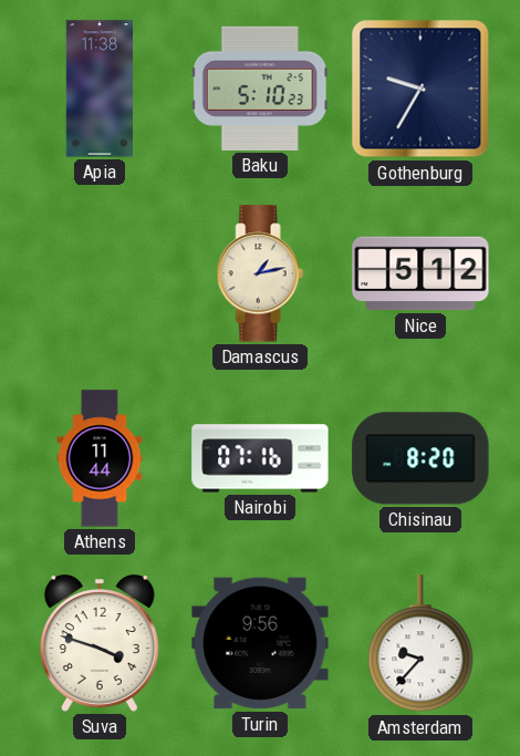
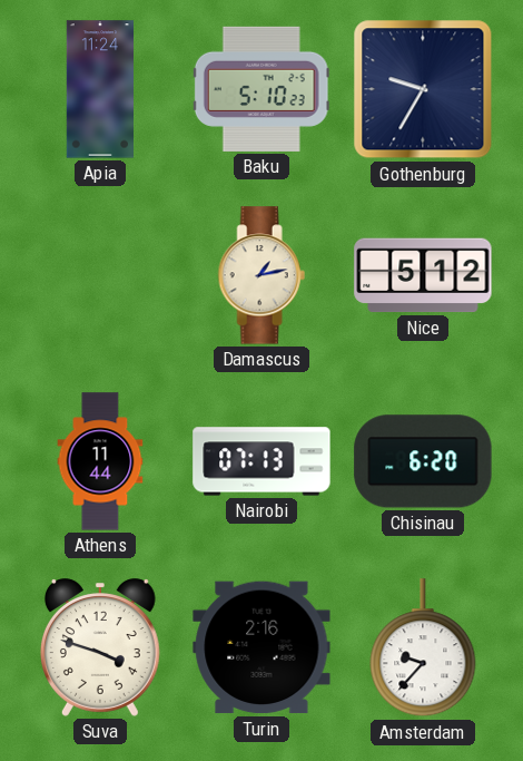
Apia: 11:38 -> 11:24
Nairobi: 07:16 -> 07:13
Chisinau: 8:20 -> 6:20
Turin: 9:56 -> 2:16
